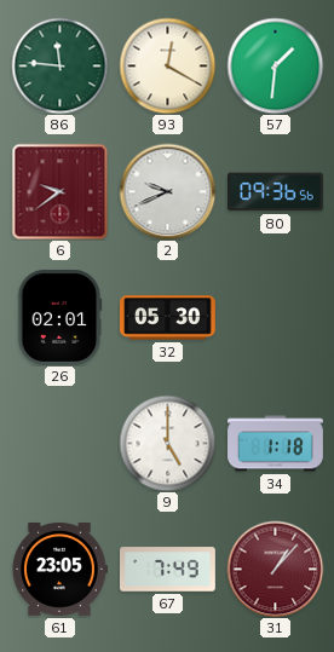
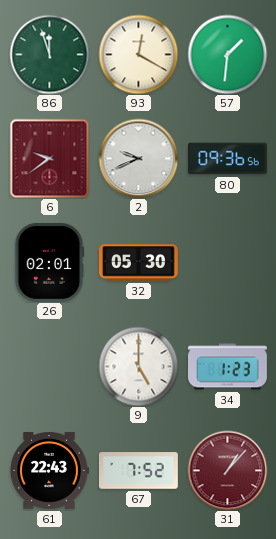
86: 11:46 -> 11:57
34: 1:18 -> 1:23
61: 23:05 -> 22:43
67: 7:49 -> 7:52
